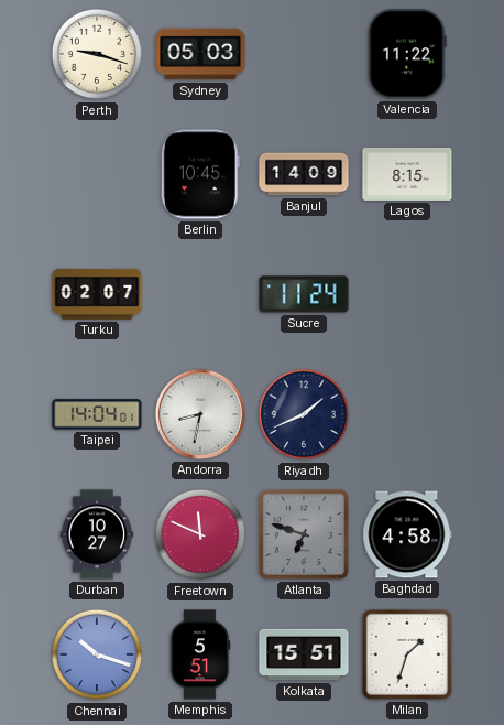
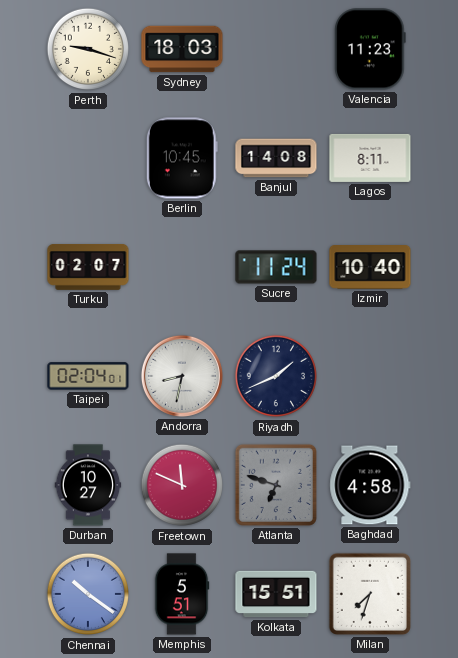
Sydney: 05:03 -> 18:03
Valencia: 11:22 -> 11:23
Banjul: 14:09 -> 14:08
Lagos: 8:15 -> 8:11
Izmir: none -> 10:40
Taipei: 14:04 -> 02:04
Chennai: 10:18 -> 10:21
Milan: 1:33 -> 7:33
